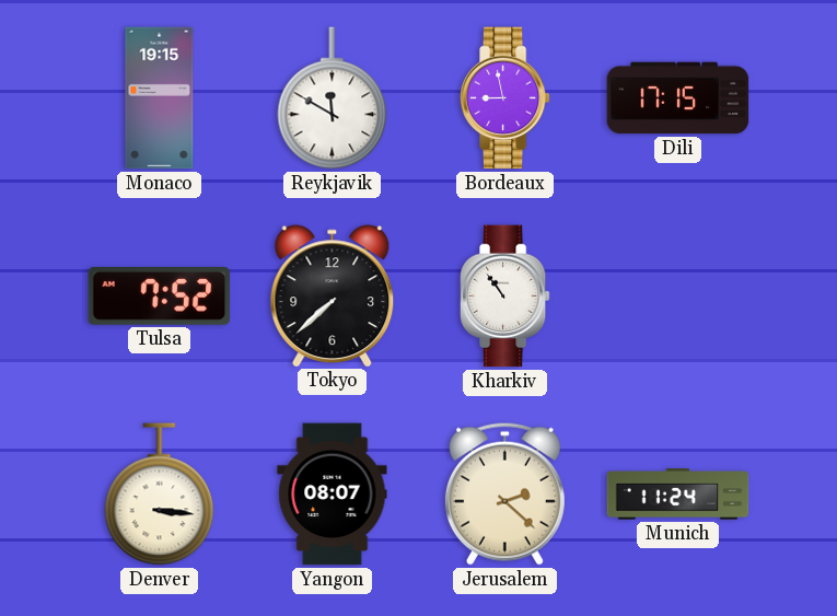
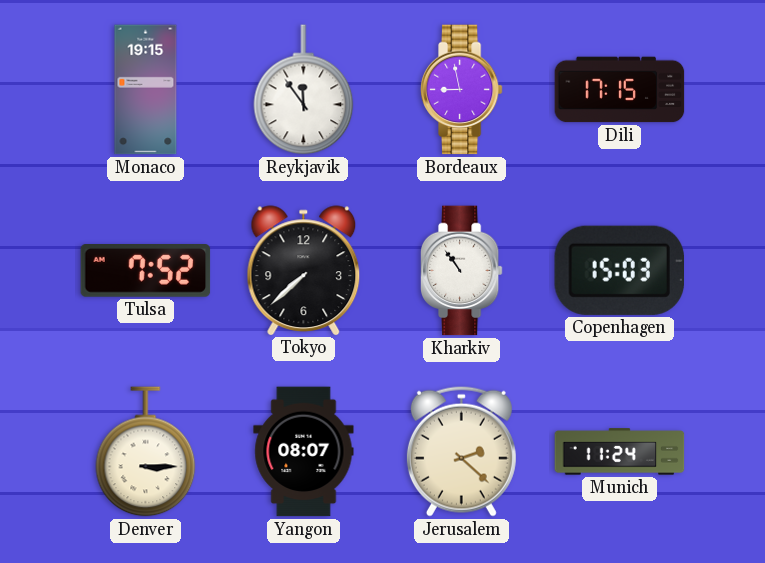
Reykjavik: 11:50 -> 11:54
Copenhagen: none -> 15:03
Denver: 3:16 -> 3:15
